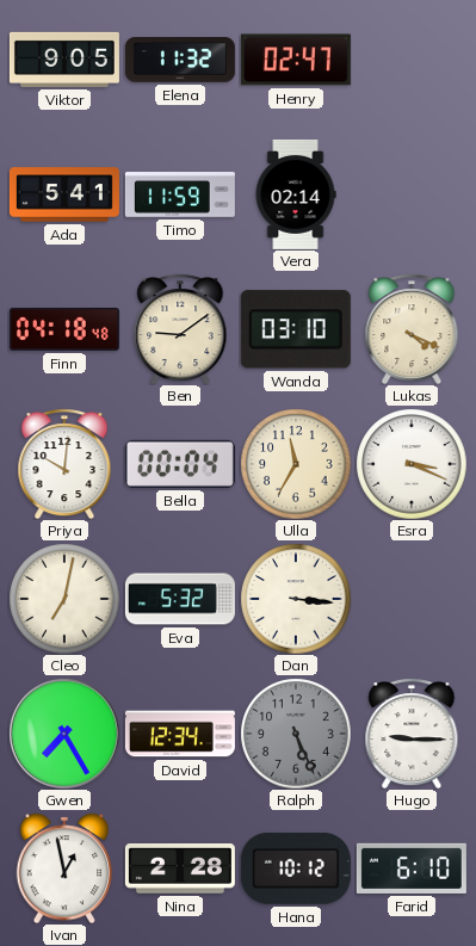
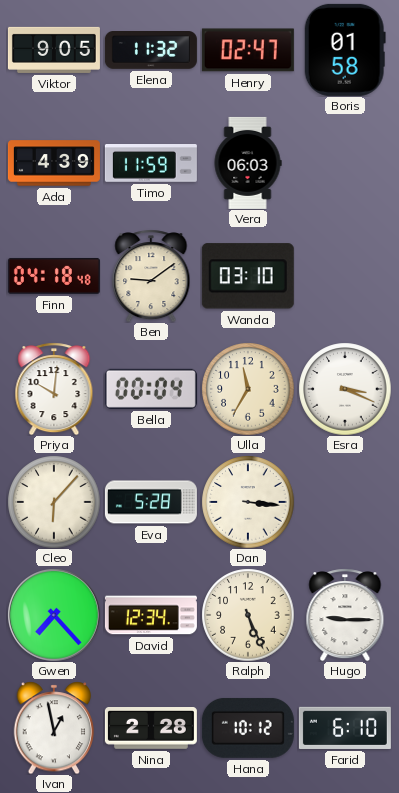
Boris: none -> 01:58
Ada: 5:41 -> 4:39
Vera: 02:14 -> 06:03
Lukas: 4:19 -> none
Cleo: 7:02 -> 6:07
Eva: 5:32 -> 5:28
Gwen: 7:25 -> 7:23
Ralph dial: grey -> cream
